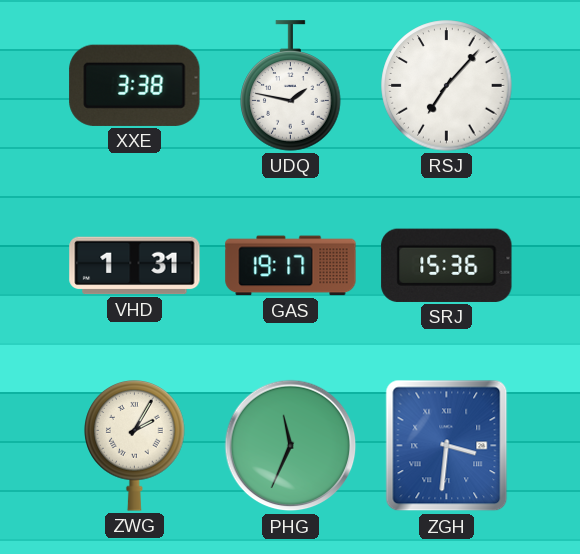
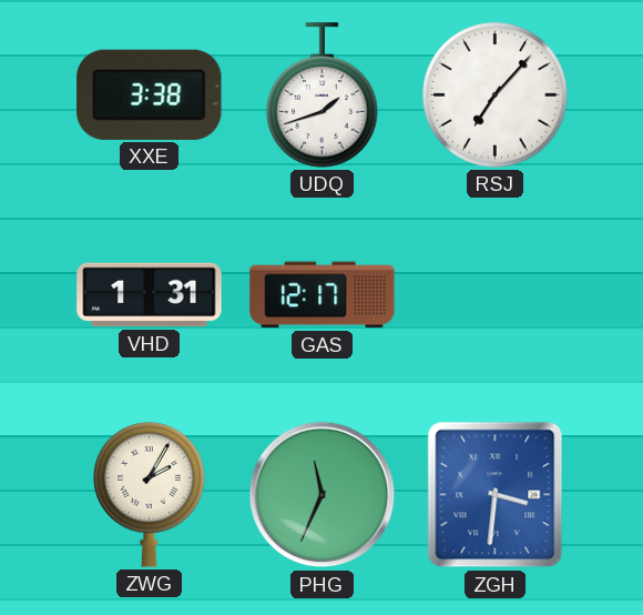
UDQ: 1:47 -> 1:42
GAS: 19:17 -> 12:17
SRJ: 15:36 -> none
